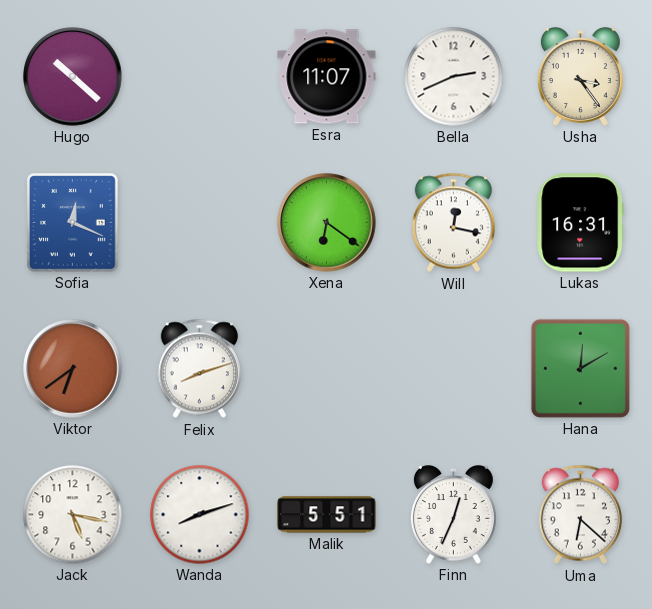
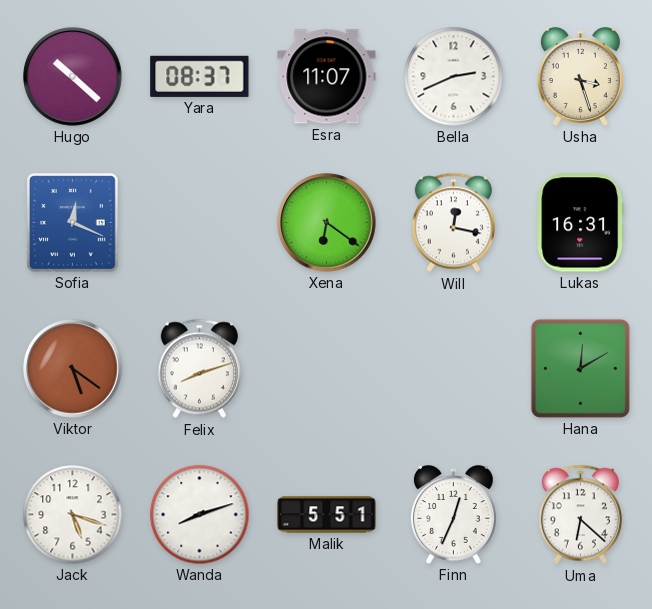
Yara: none -> 08:37
Usha: 3:24 -> 3:27
Viktor: 6:39 -> 5:21
Jack: 5:17 -> 5:18
